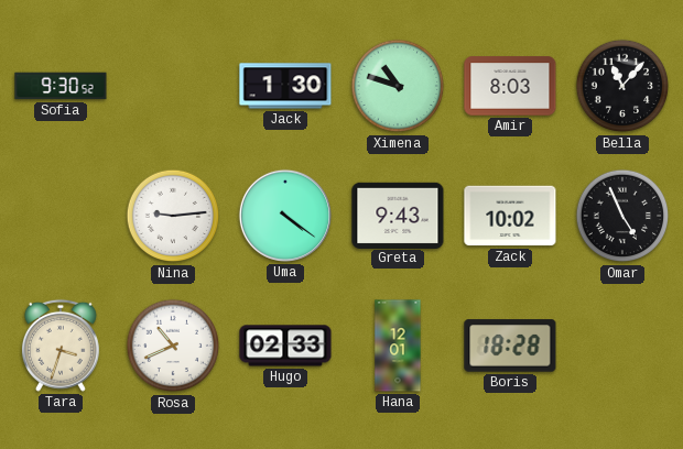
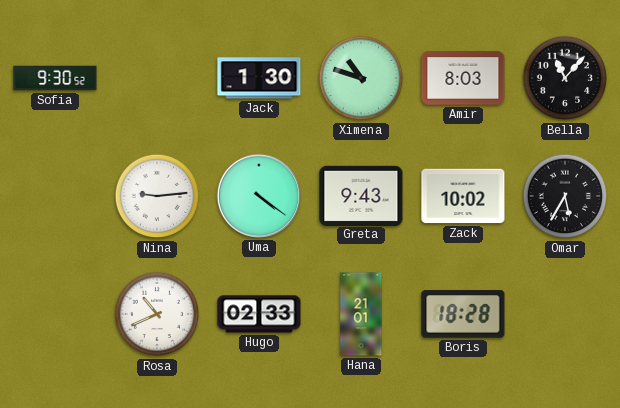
Omar: 4:56 -> 5:35
Tara: 3:33 -> none
Hana: 12:01 -> 21:01
